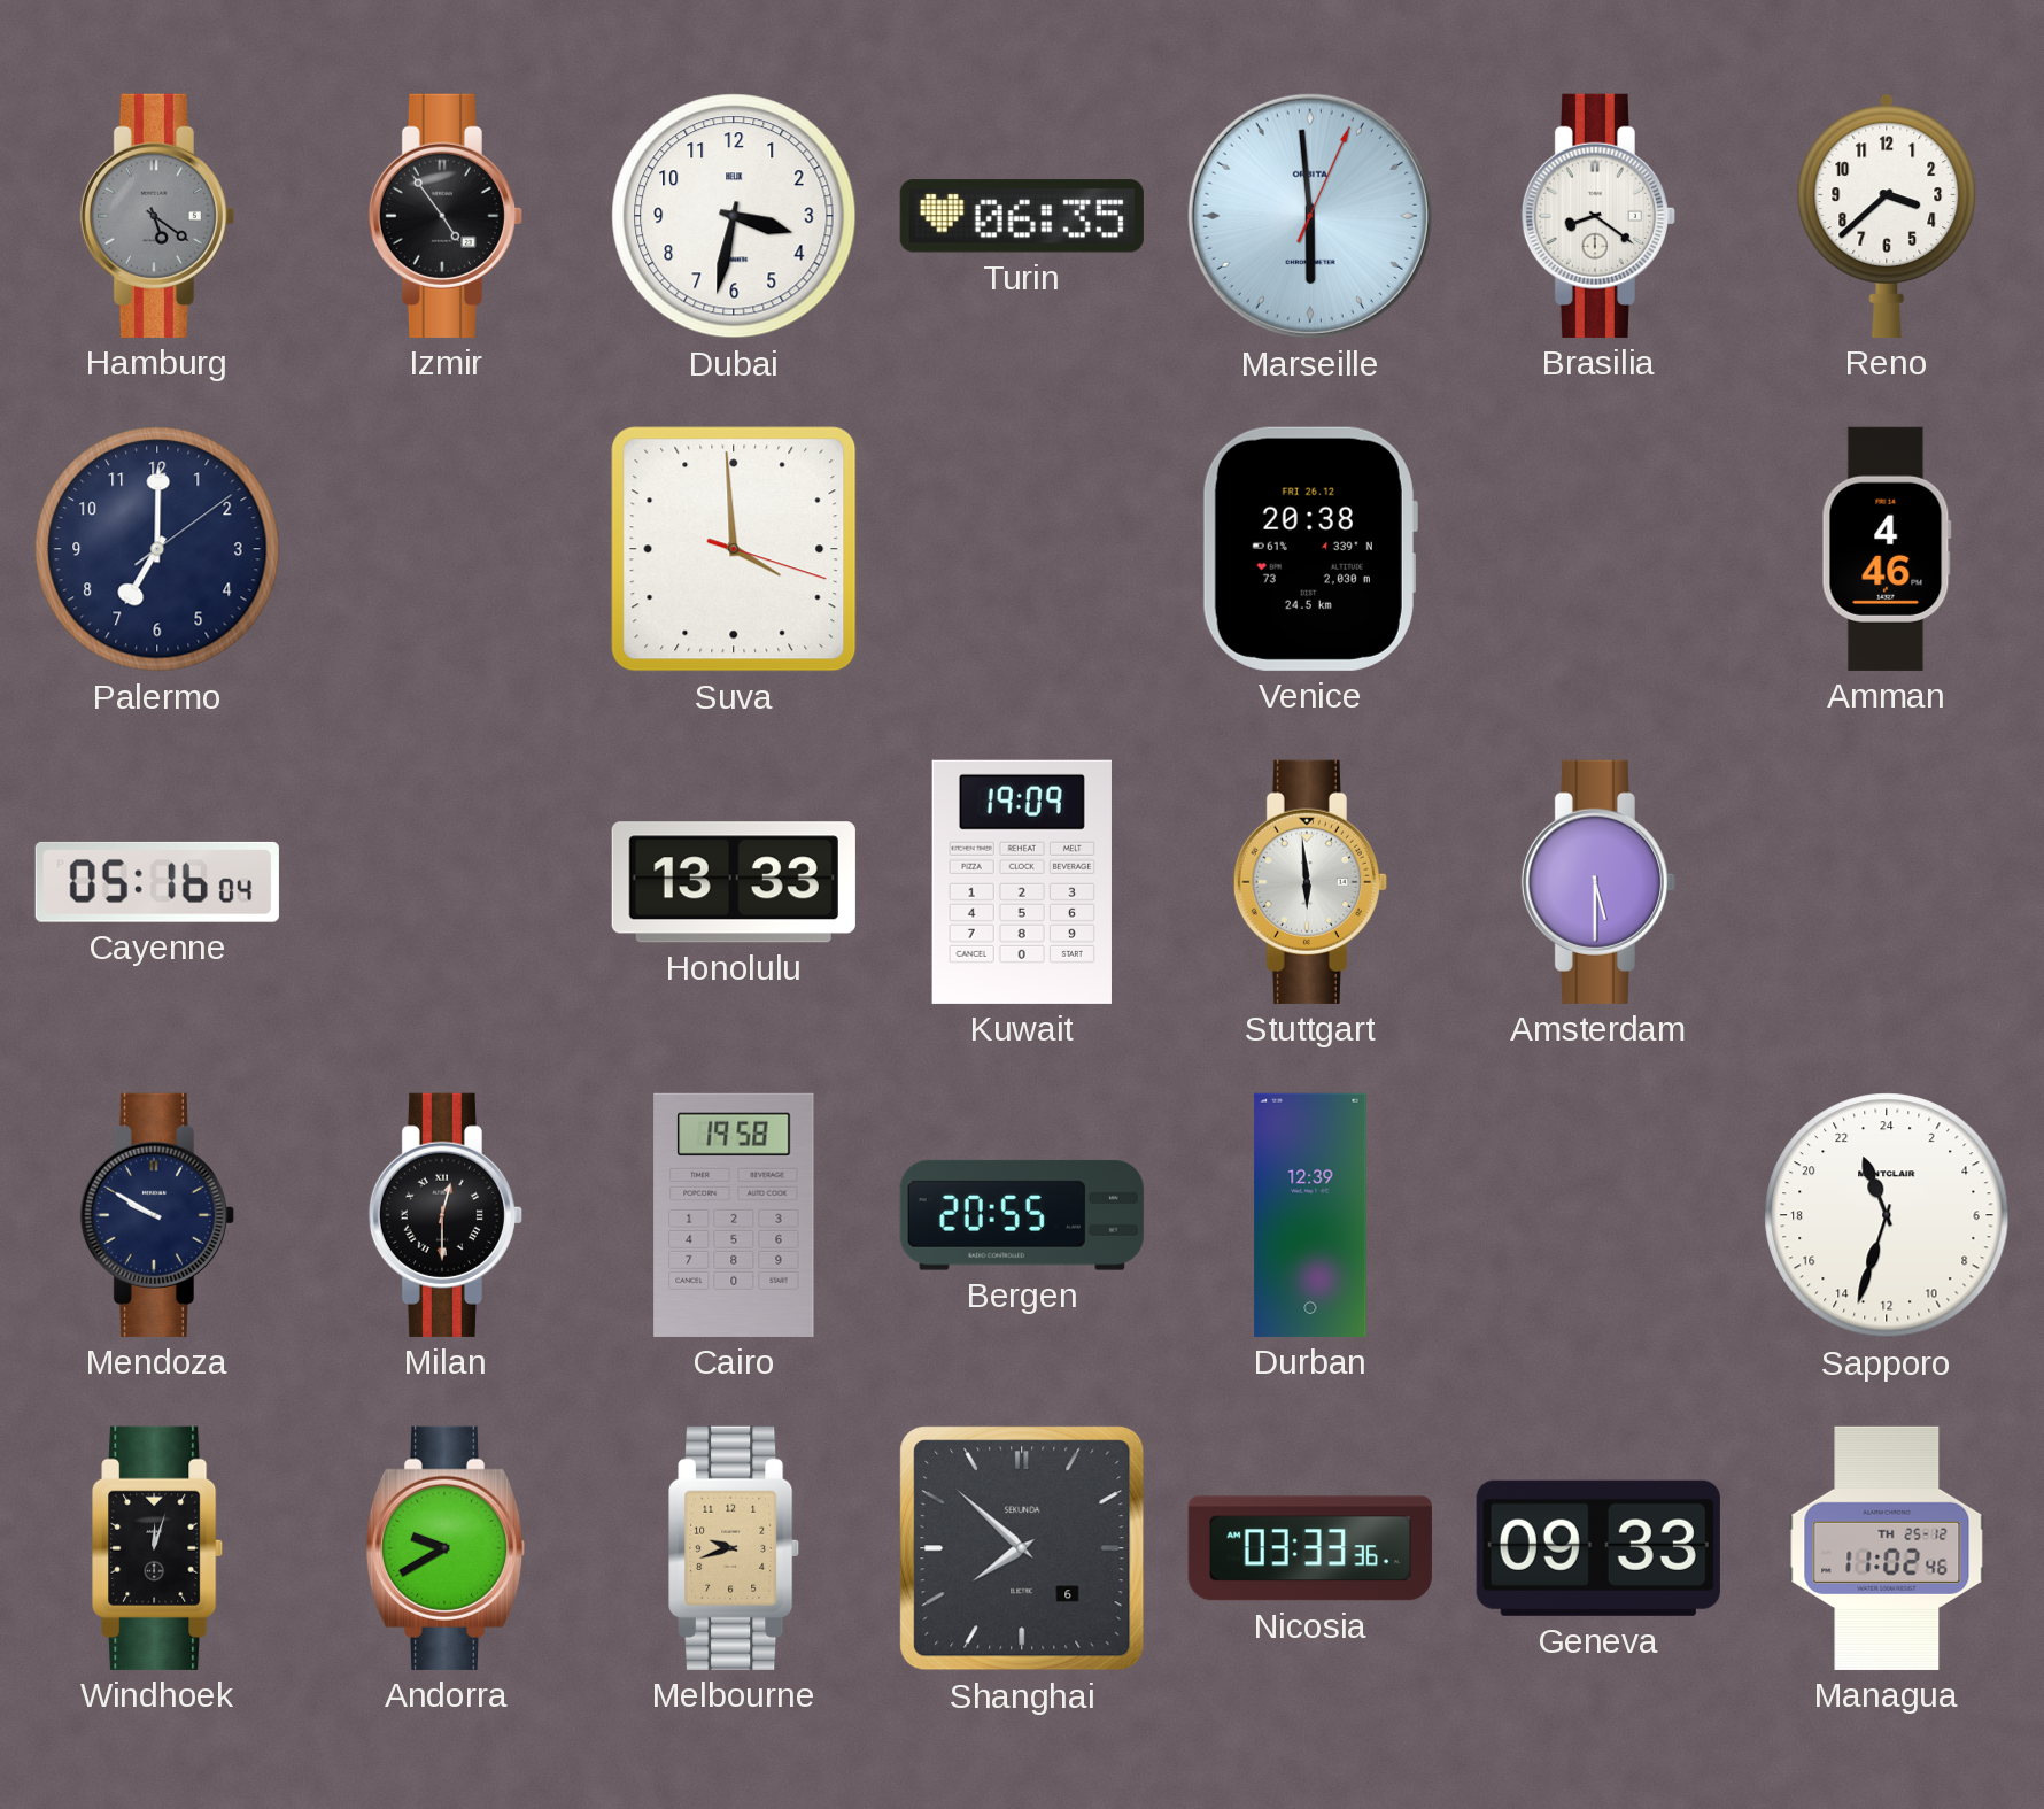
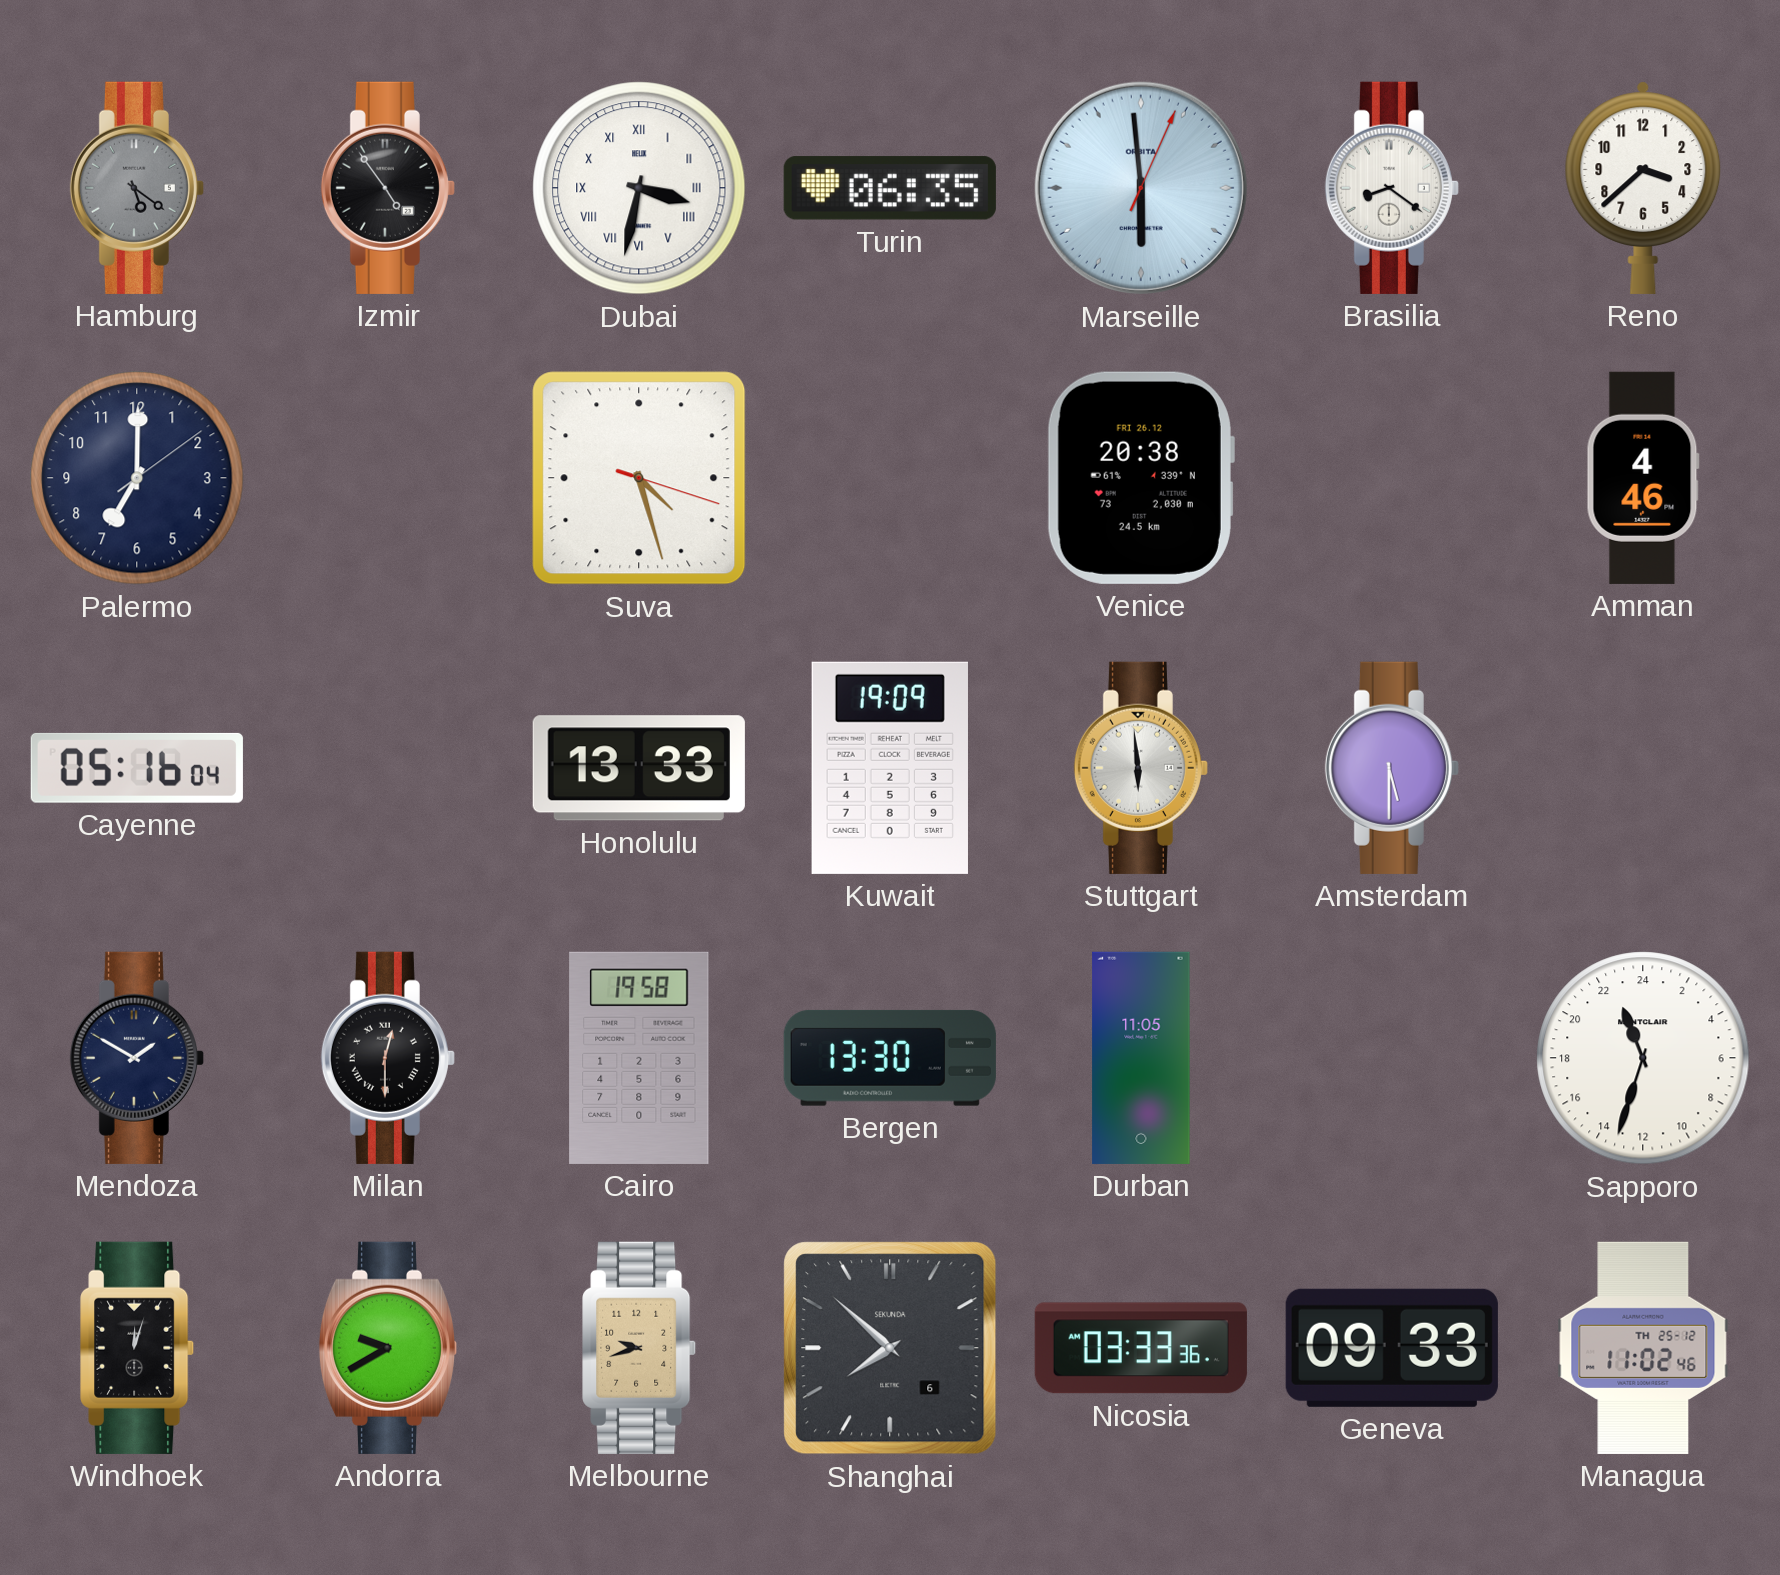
Dubai numerals: Arabic -> Roman
Suva: 3:59 -> 4:27
Mendoza: 9:50 -> 1:50
Bergen: 20:55 -> 13:30
Durban: 12:39 -> 11:05
